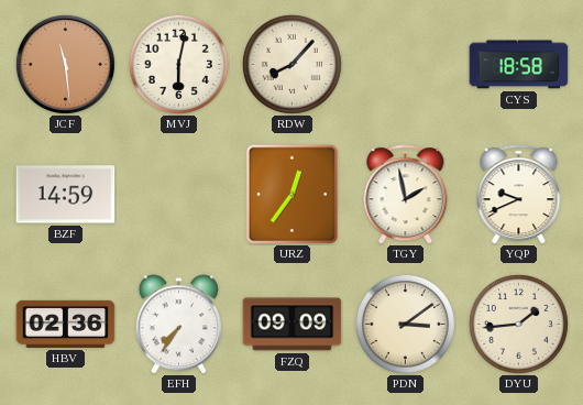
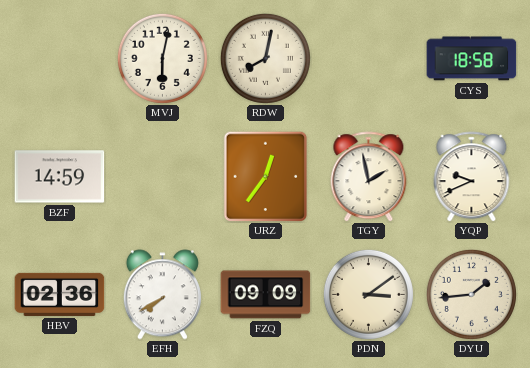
JCF: 11:29 -> none
RDW: 8:07 -> 8:02
EFH: 7:36 -> 7:40
